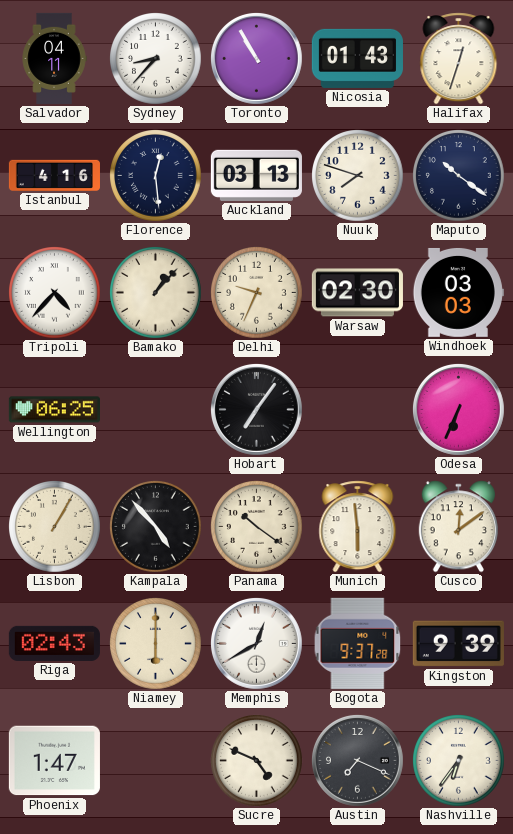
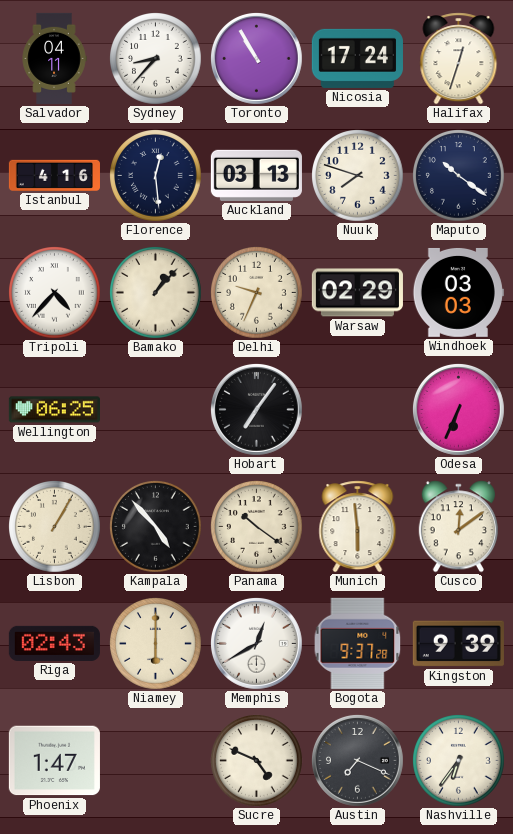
Nicosia: 01:43 -> 17:24
Warsaw: 02:30 -> 02:29
